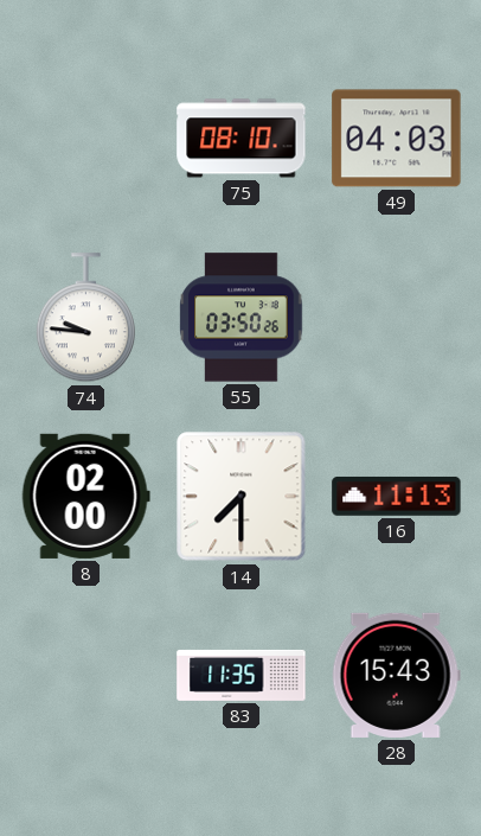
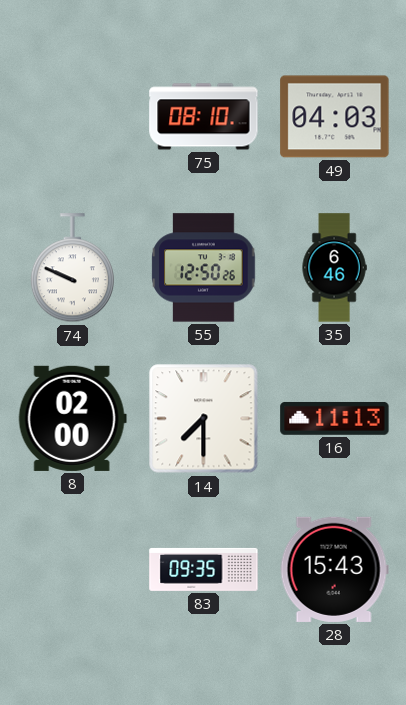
74: 9:46 -> 9:49
55: 03:50 -> 12:50
35: none -> 6:46
83: 11:35 -> 09:35
